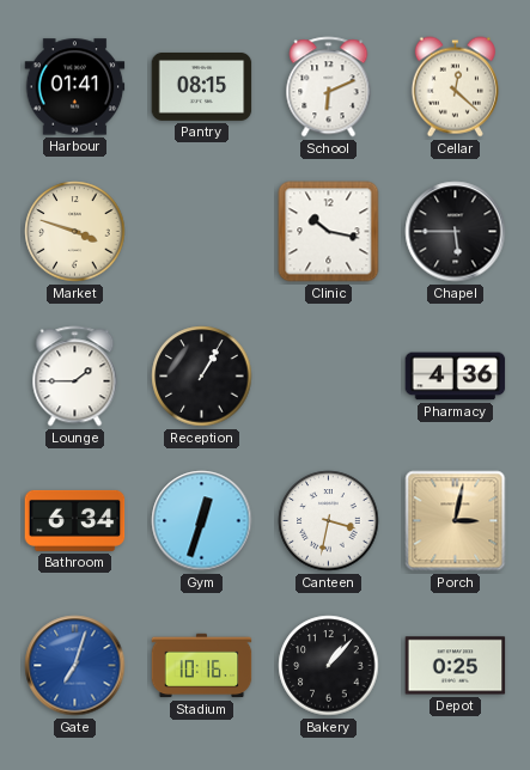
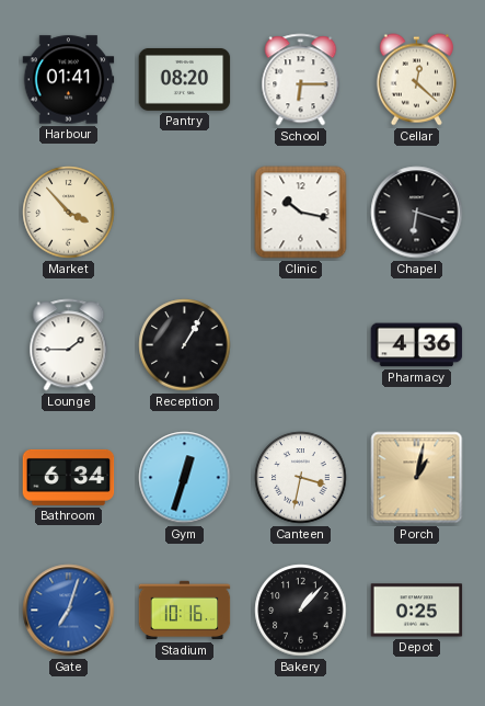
Pantry: 08:15 -> 08:20
School: 6:11 -> 6:15
Market: 3:48 -> 3:53
Chapel: 5:45 -> 6:18
Porch: 3:02 -> 1:02
